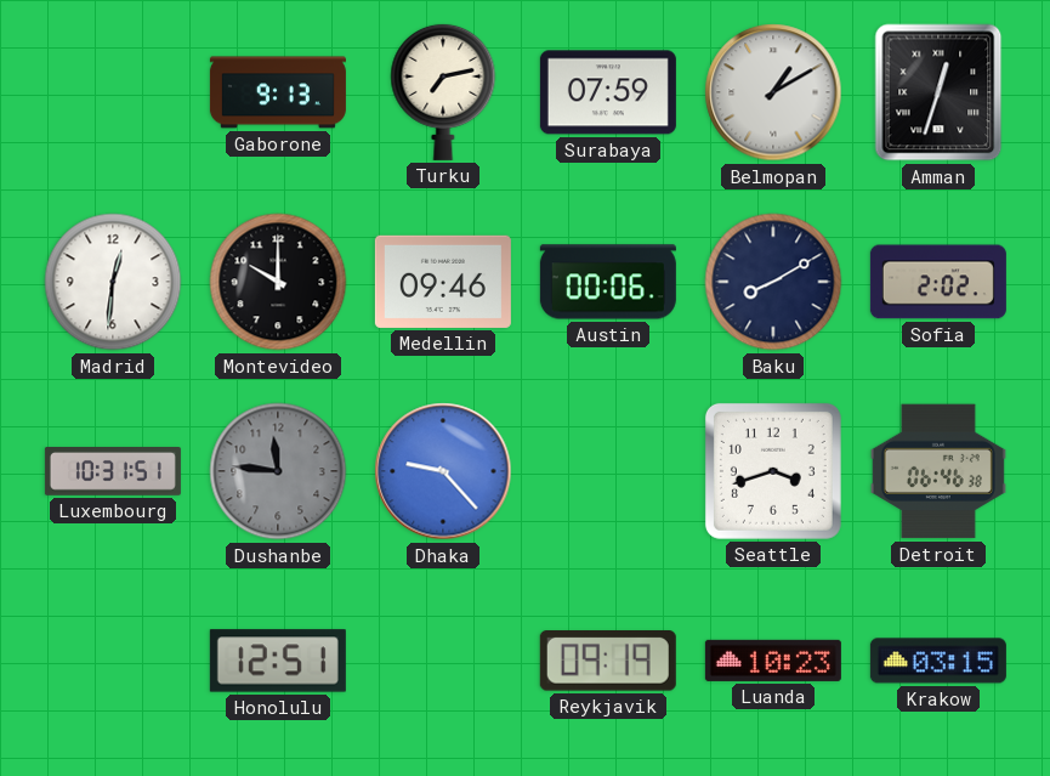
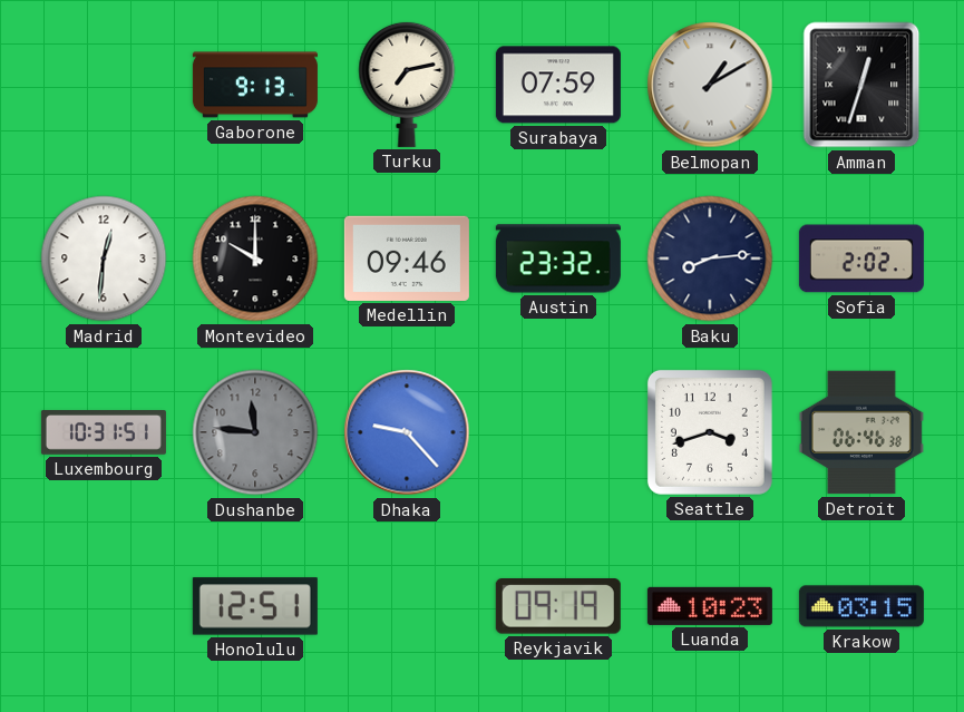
Austin: 00:06 -> 23:32
Baku: 8:10 -> 8:14
